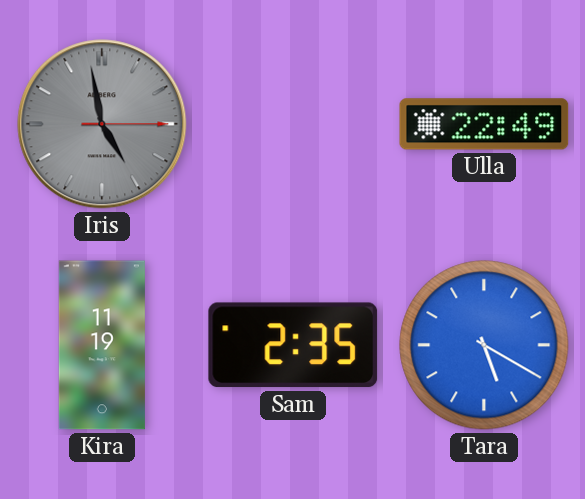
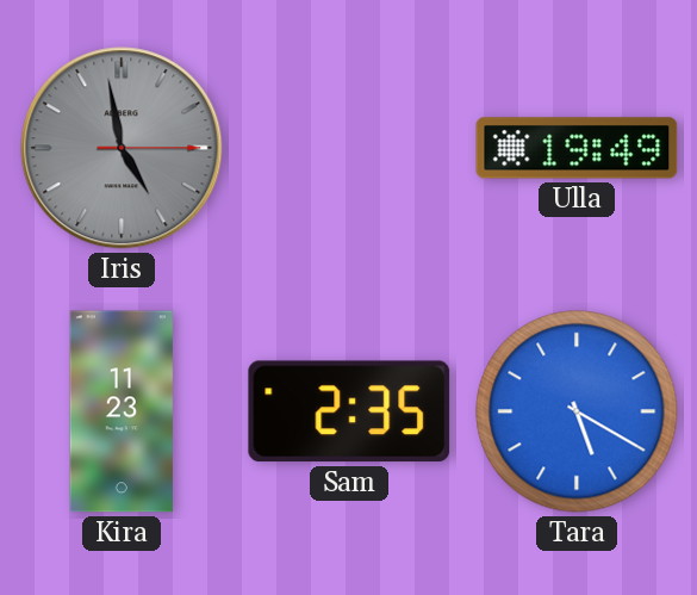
Ulla: 22:49 -> 19:49
Kira: 11:19 -> 11:23
